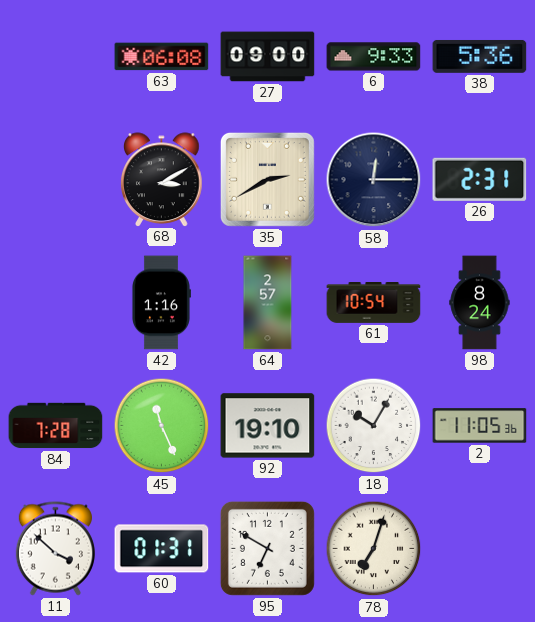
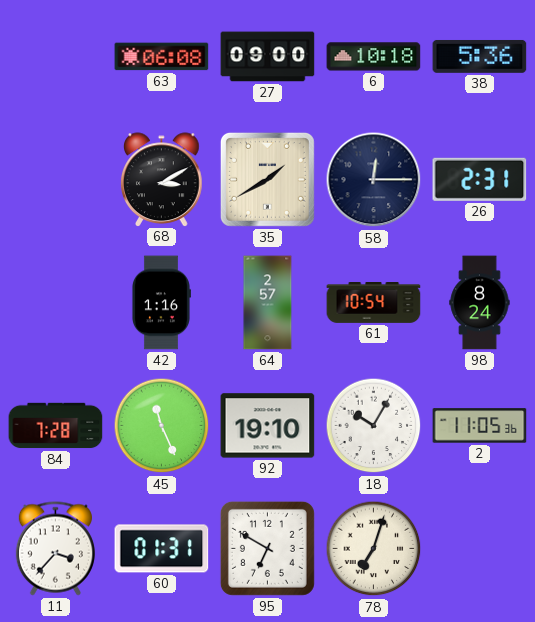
6: 9:33 -> 10:18
35: 2:40 -> 1:40
11: 3:52 -> 3:37
